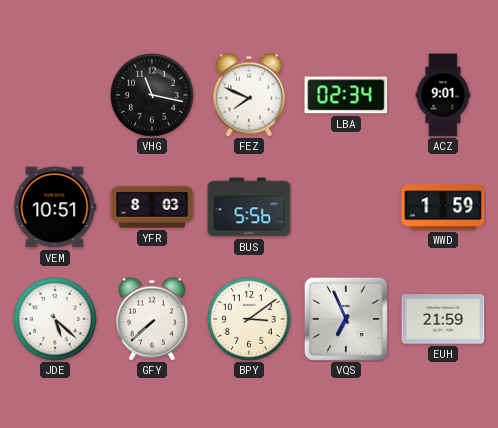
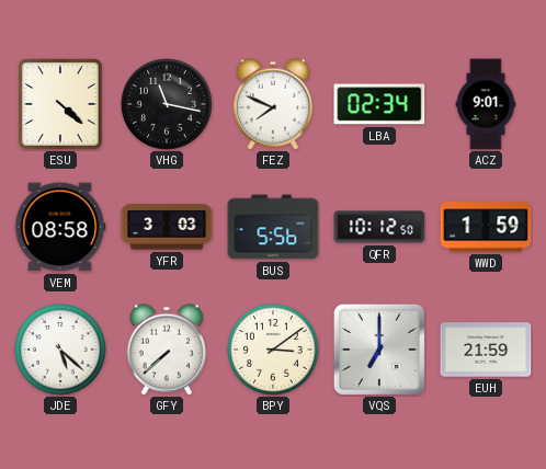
ESU: none -> 4:22
VEM: 10:51 -> 08:58
YFR: 8:03 -> 3:03
QFR: none -> 10:12
VQS: 6:56 -> 7:00
